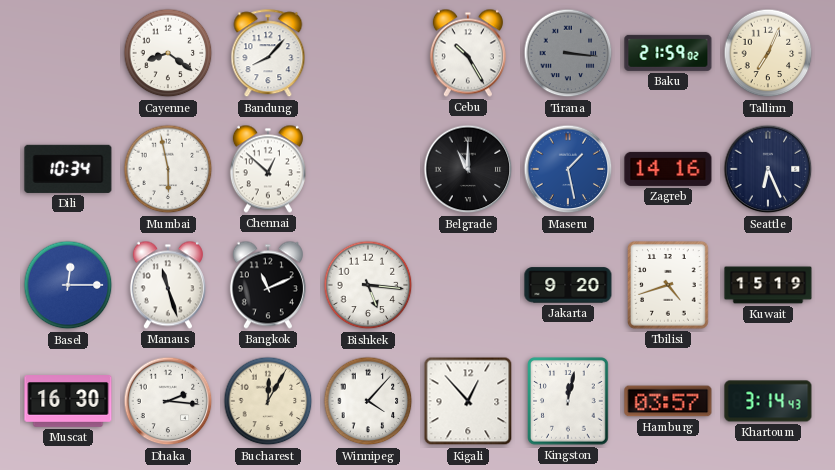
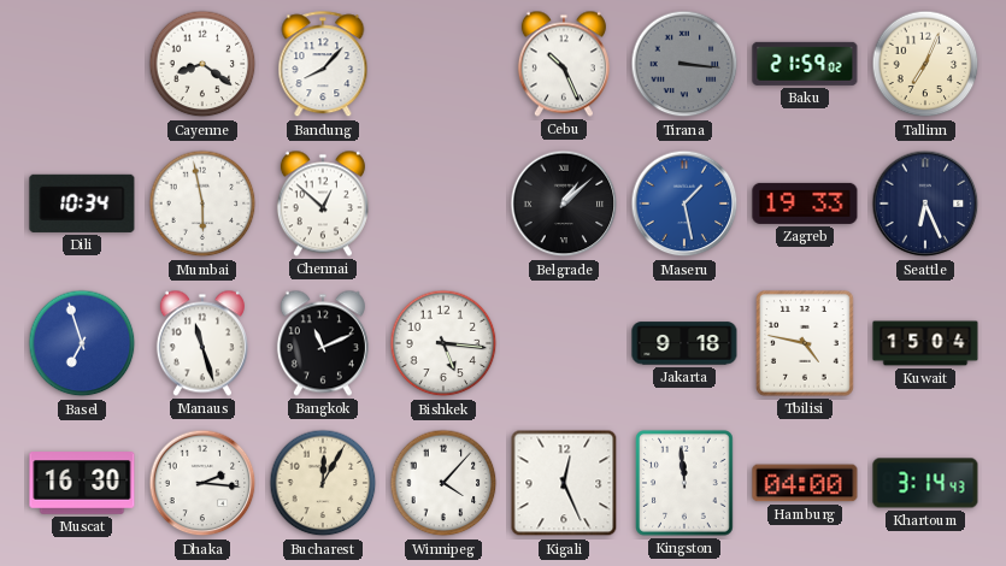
Cebu: 10:25 -> 10:26
Belgrade: 11:00 -> 1:08
Zagreb: 14:16 -> 19:33
Basel: 12:15 -> 6:57
Jakarta: 9:20 -> 9:18
Tbilisi: 4:42 -> 4:47
Kuwait: 15:19 -> 15:04
Kigali: 12:53 -> 12:26
Kingston: 12:02 -> 11:59
Hamburg: 03:57 -> 04:00
